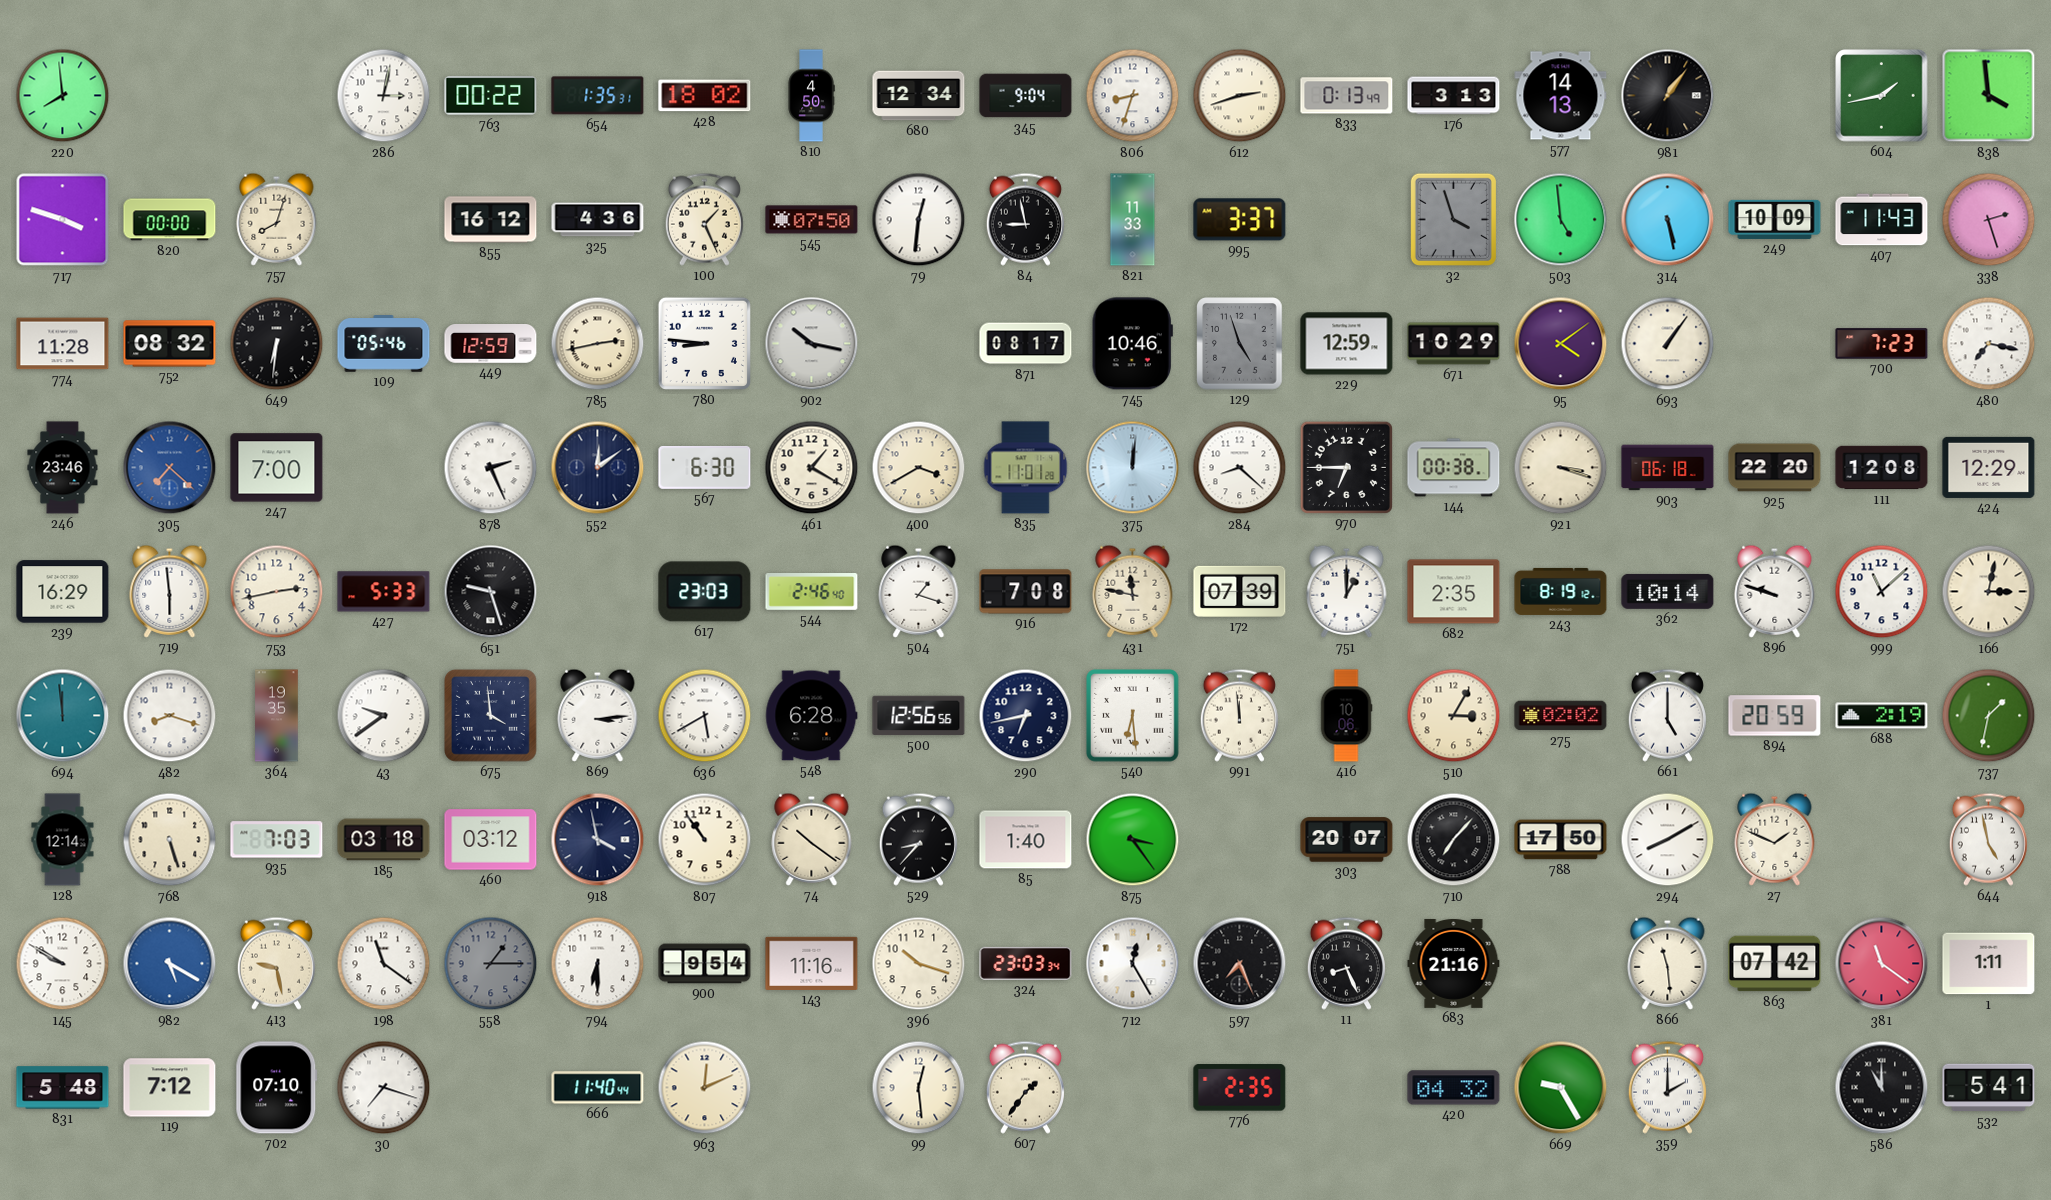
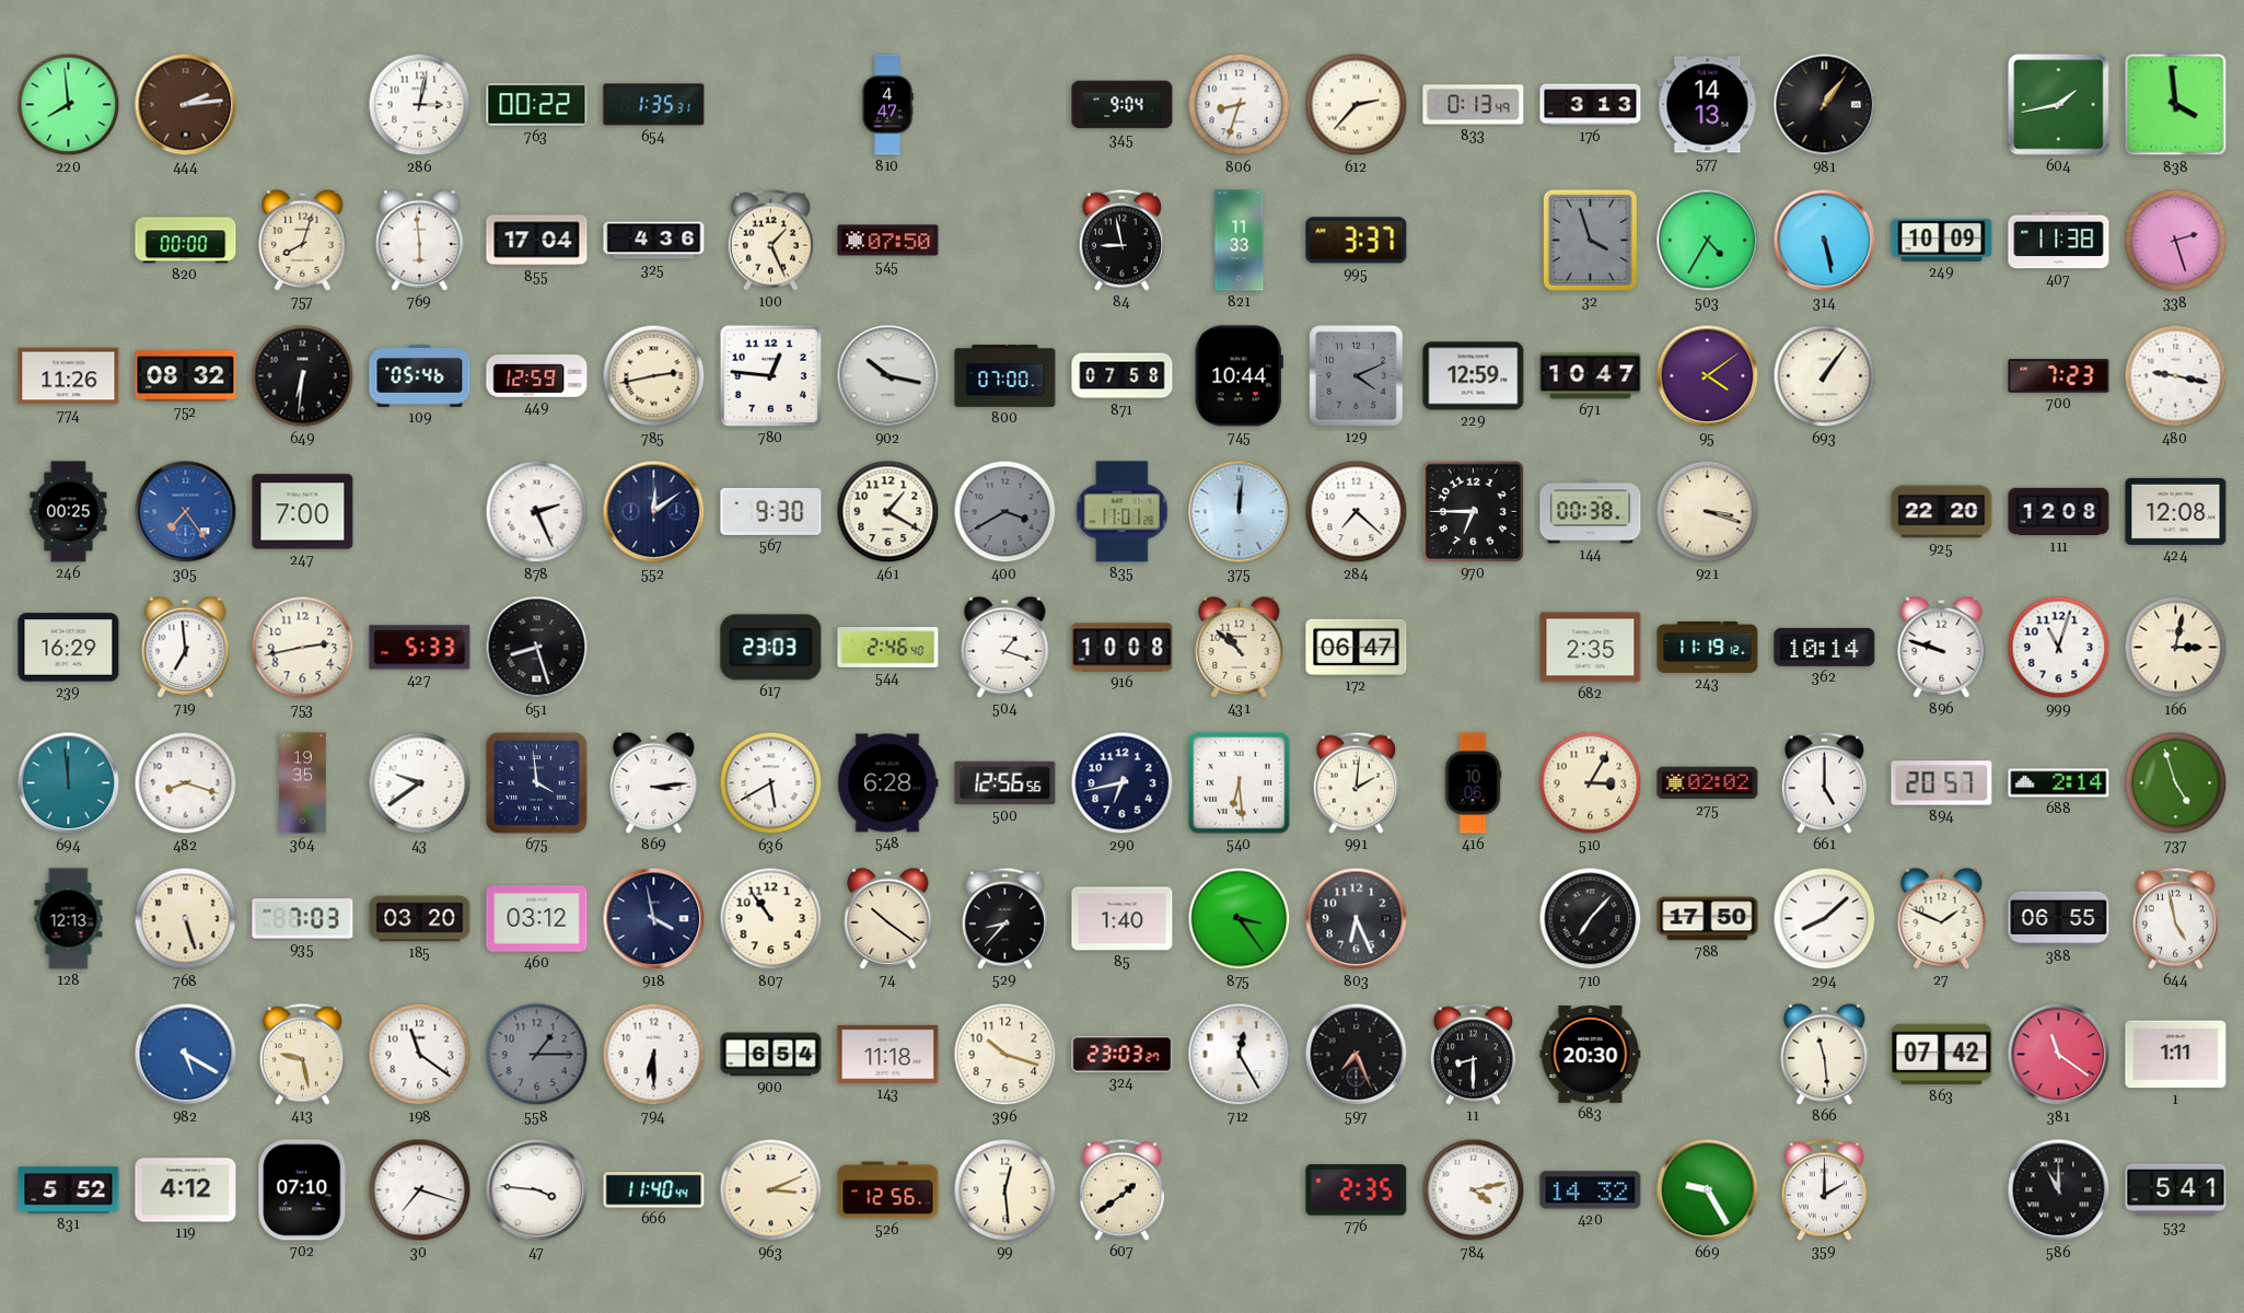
444: none -> 2:14
428: 18:02 -> none
810: 4:50 -> 4:47
680: 12:34 -> none
612: 2:42 -> 2:37
717: 3:48 -> none
769: none -> 5:59
855: 16:12 -> 17:04
79: 12:31 -> none
503: 4:59 -> 4:35
407: 11:43 -> 11:38
774: 11:28 -> 11:26
780: 8:46 -> 12:46
800: none -> 07:00
871: 08:17 -> 07:58
745: 10:46 -> 10:44
129: 4:57 -> 4:11
671: 10:29 -> 10:47
480: 7:17 -> 9:17
246: 23:46 -> 00:25
305: 7:22 -> 7:24
567: 6:30 -> 9:30
400 dial: cream -> grey
284: 8:22 -> 7:22
903: 06:18 -> none
424: 12:29 -> 12:08
719: 5:59 -> 6:59
651: 9:27 -> 8:27
916: 7:08 -> 10:08
431: 11:47 -> 10:52
172: 07:39 -> 06:47
751: 1:00 -> none
243: 8:19 -> 11:19
999: 11:08 -> 11:03
991: 11:59 -> 2:01
894: 20:59 -> 20:57
688: 2:19 -> 2:14
737: 1:32 -> 4:57
128: 12:14 -> 12:13
185: 03:18 -> 03:20
803: none -> 6:26
303: 20:07 -> none
294: 8:10 -> 8:08
388: none -> 06:55
145: 9:50 -> none
900: 9:54 -> 6:54
143: 11:16 -> 11:18
324: 23:03:34 -> 23:03:27
11: 8:26 -> 8:30
683: 21:16 -> 20:30
831: 5:48 -> 5:52
119: 7:12 -> 4:12
47: none -> 3:46
963: 12:11 -> 3:11
526: none -> 12:56
607: 1:36 -> 1:39
784: none -> 4:13
420: 04:32 -> 14:32
